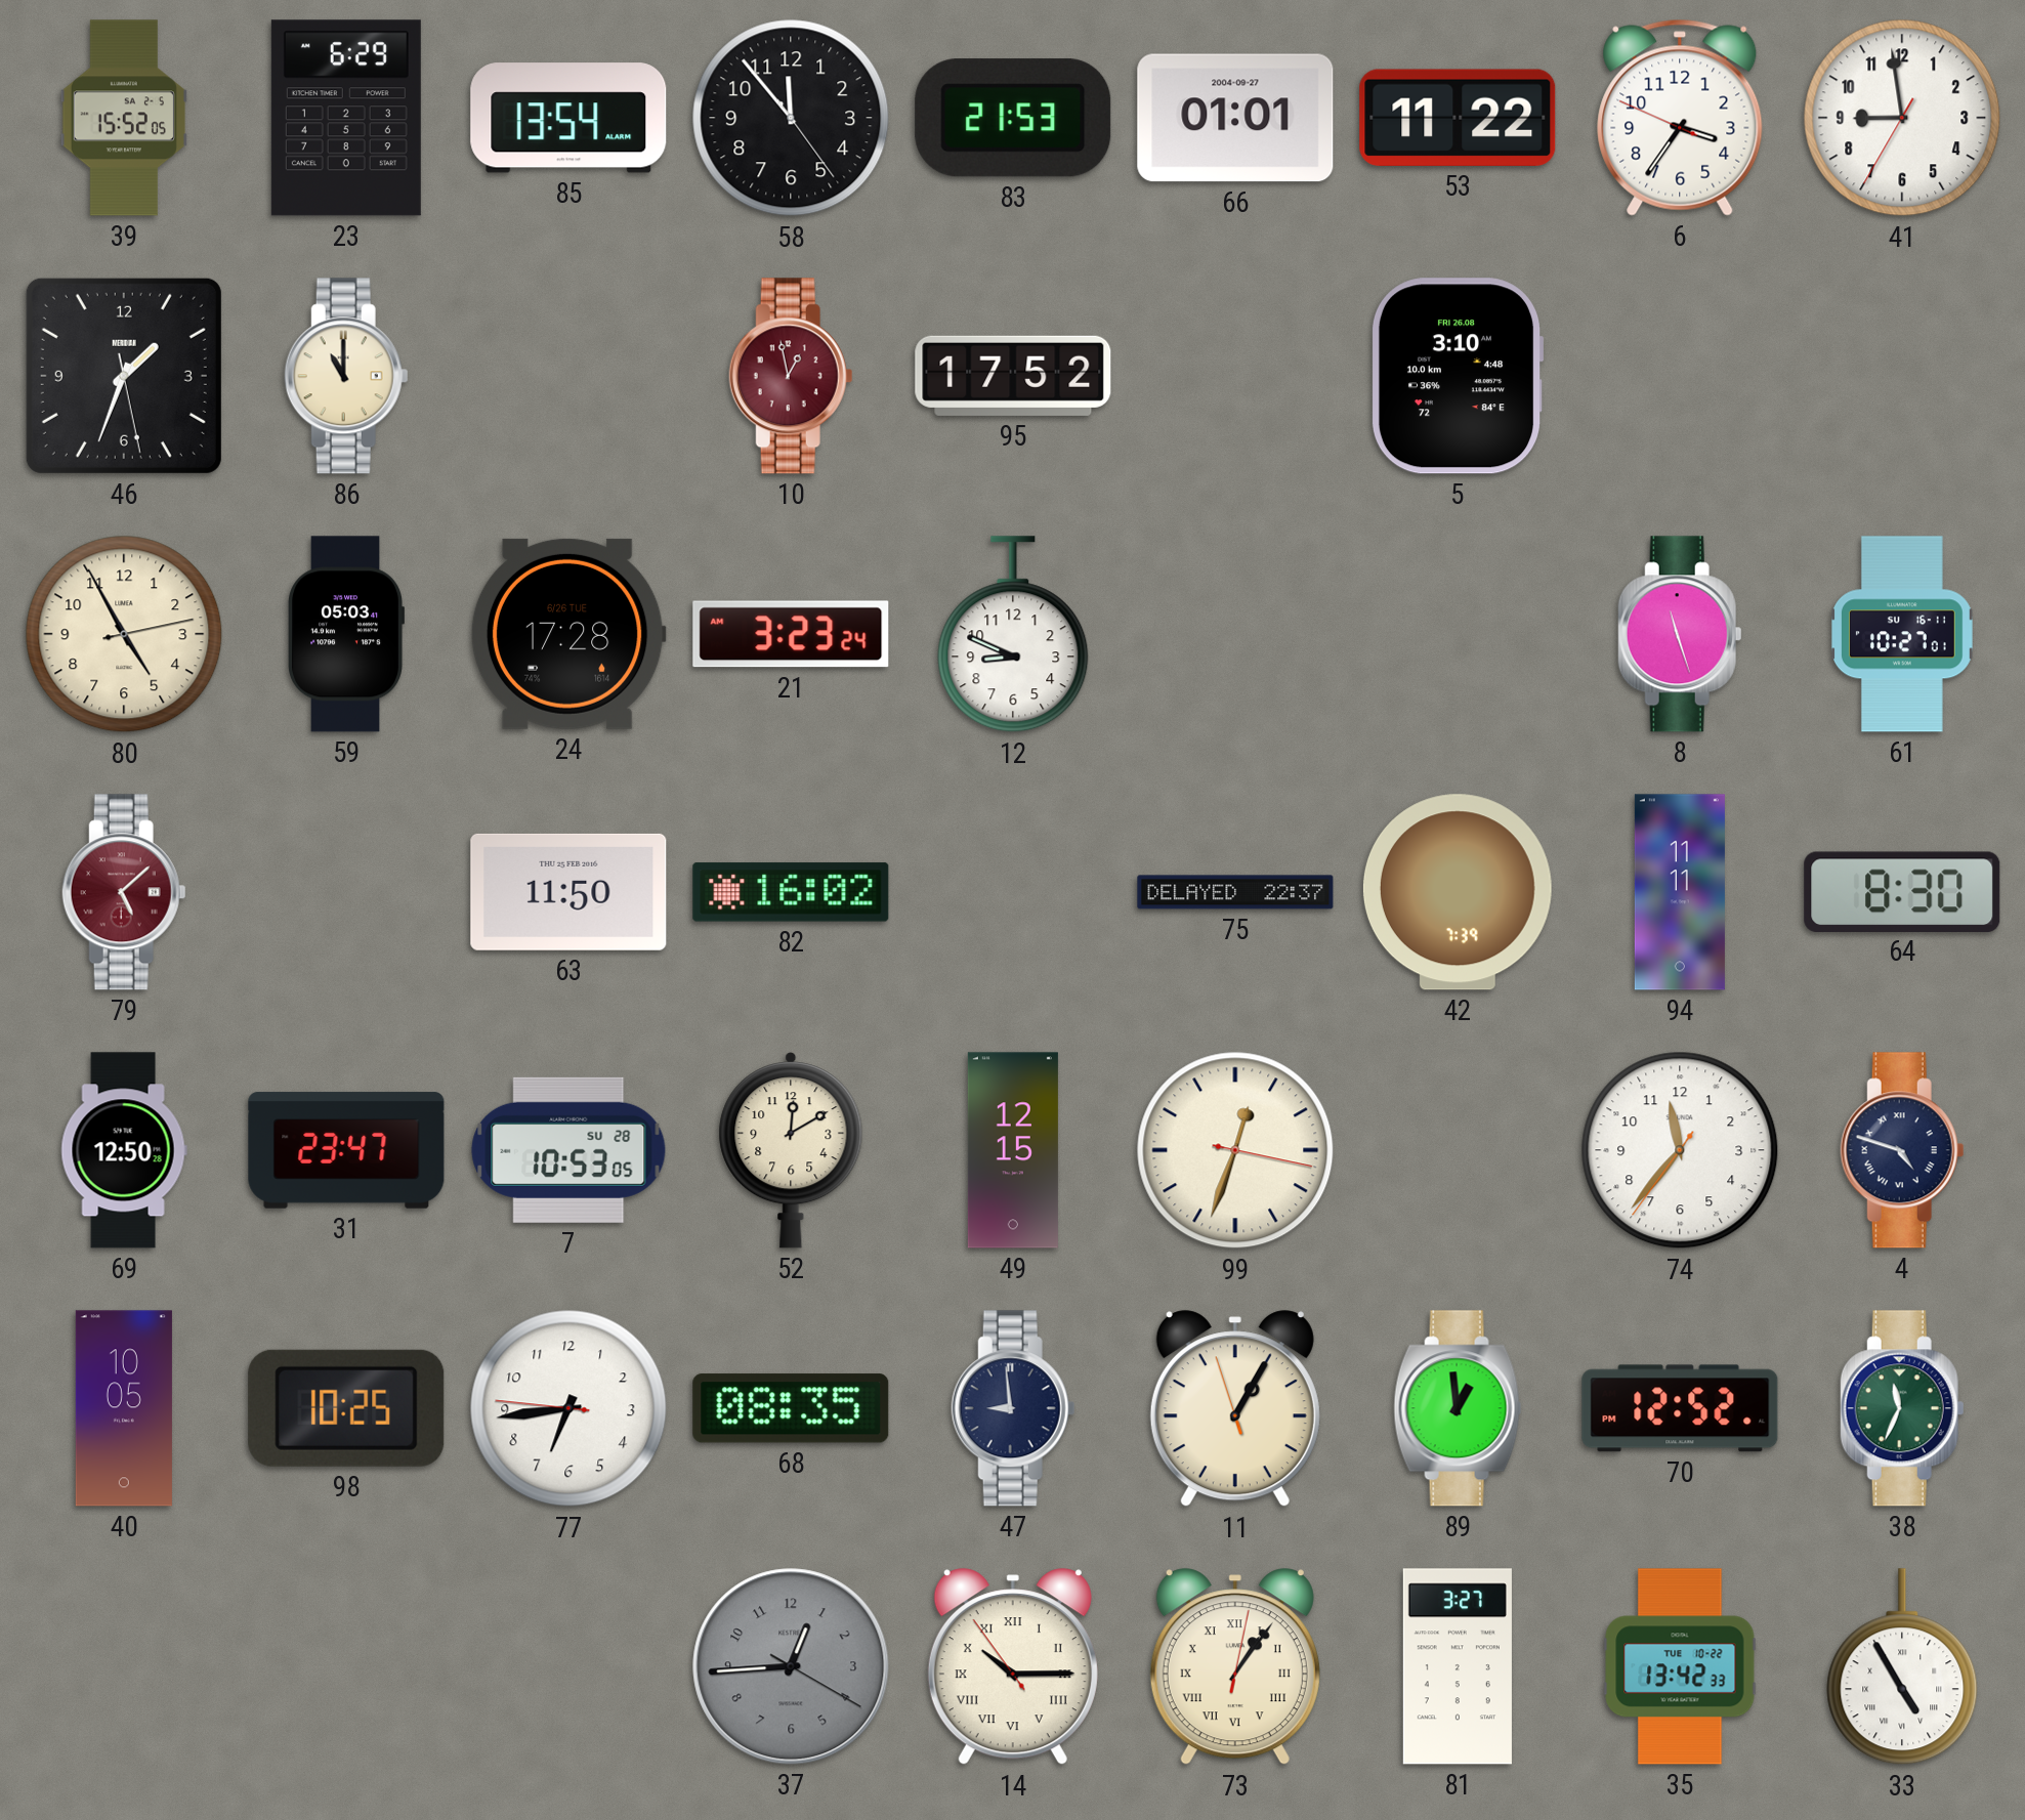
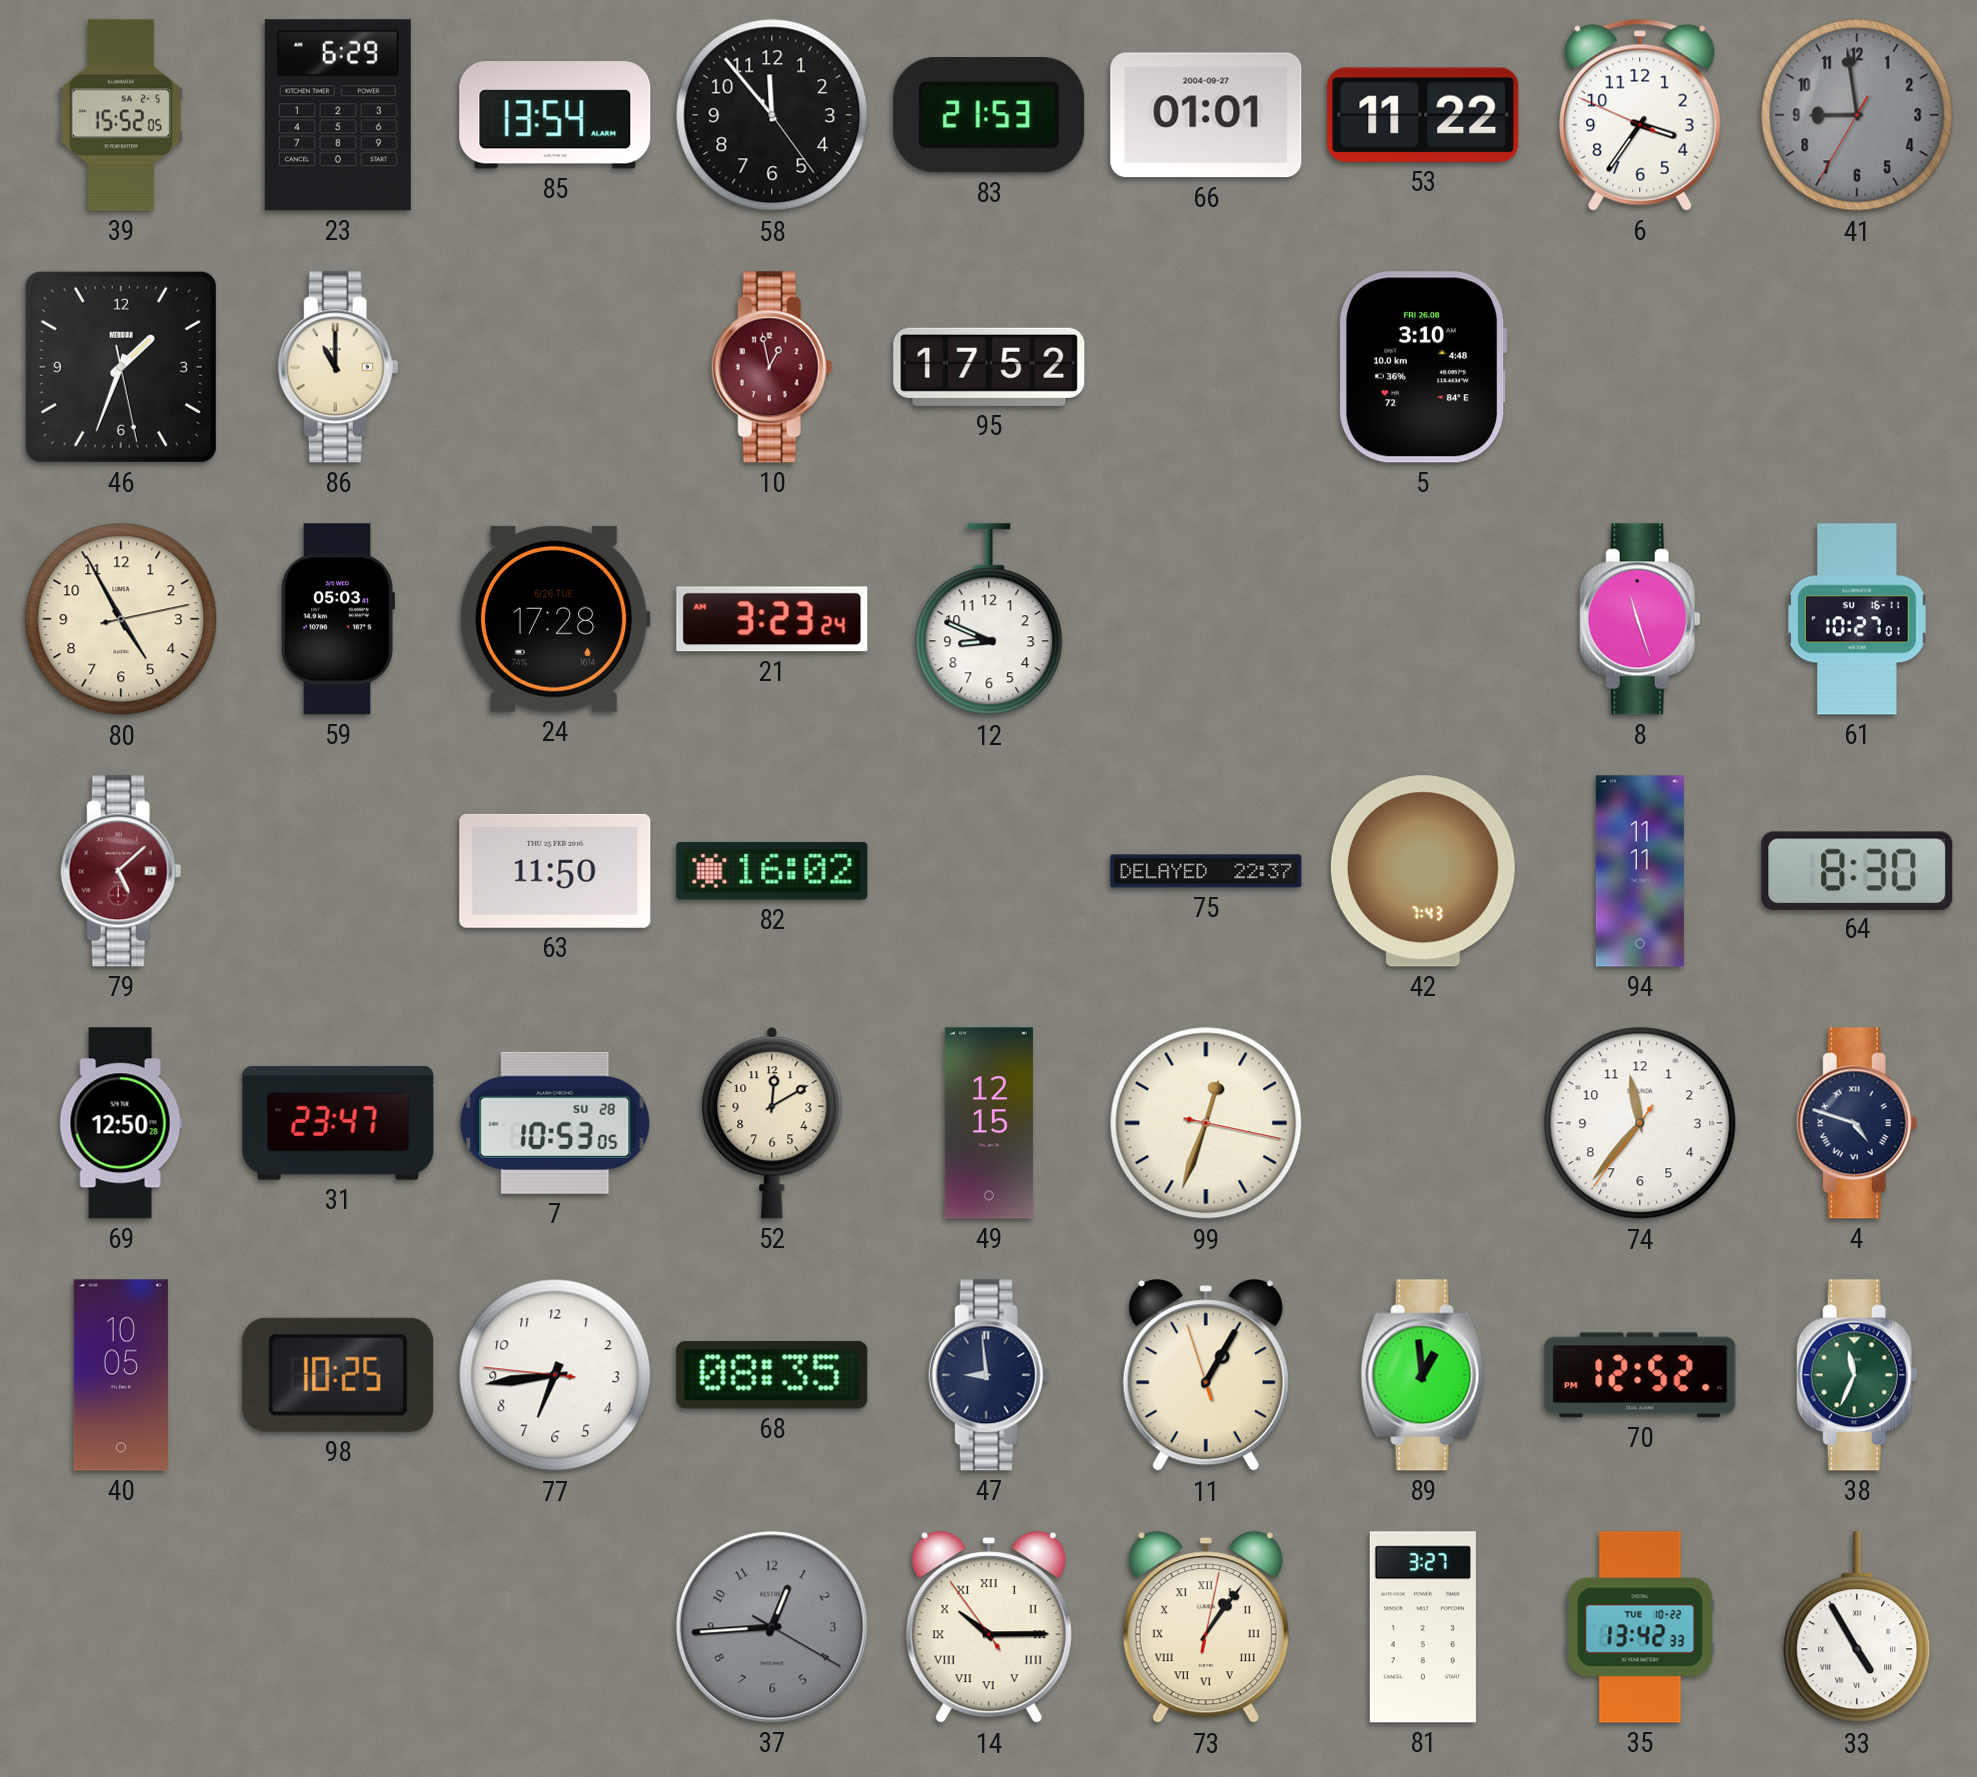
41 dial: white -> grey
42: 7:39 -> 7:43
